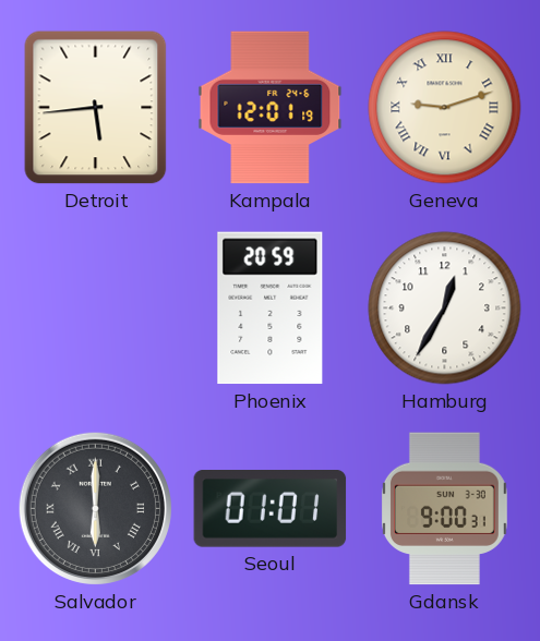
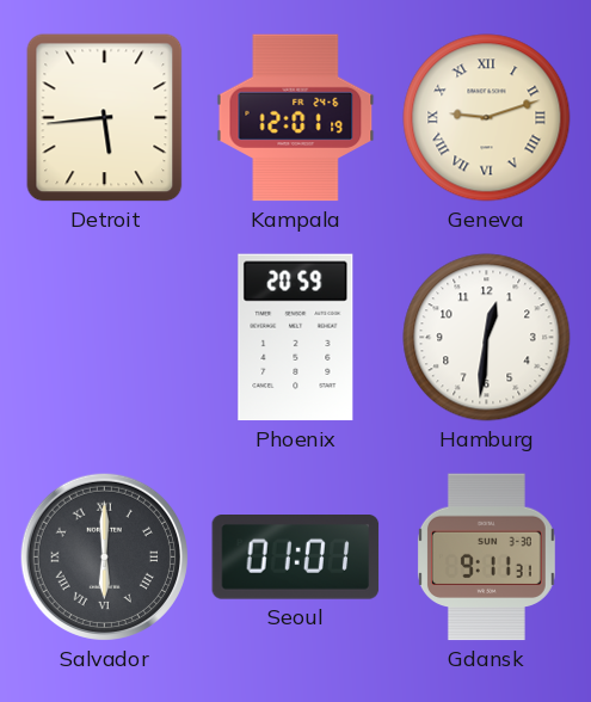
Hamburg: 12:35 -> 12:31
Gdansk: 9:00 -> 9:11
